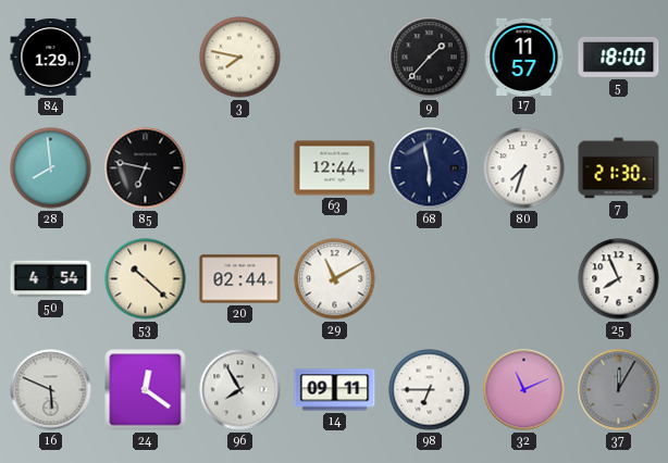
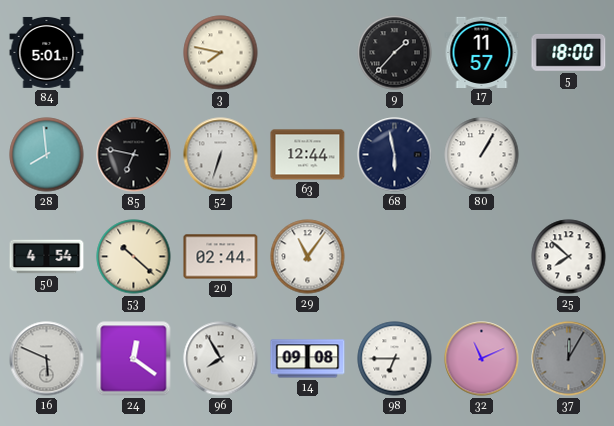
84: 1:29 -> 5:01
52: none -> 6:33
80: 7:33 -> 1:05
7: 21:30 -> none
29: 11:10 -> 11:06
25: 7:56 -> 7:52
14: 09:11 -> 09:08
